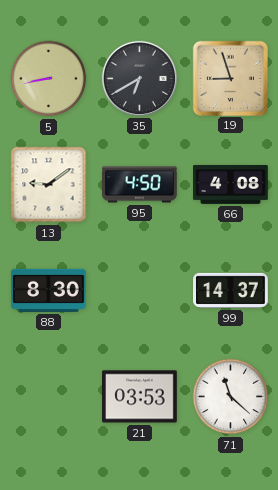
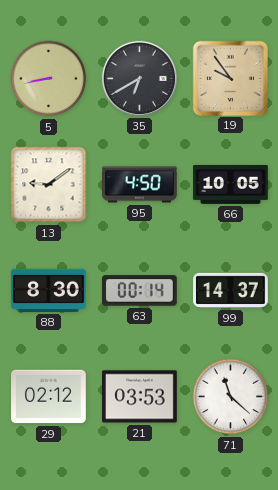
19: 8:57 -> 9:54
66: 4:08 -> 10:05
63: none -> 00:14
29: none -> 02:12
